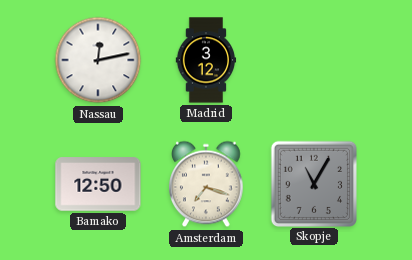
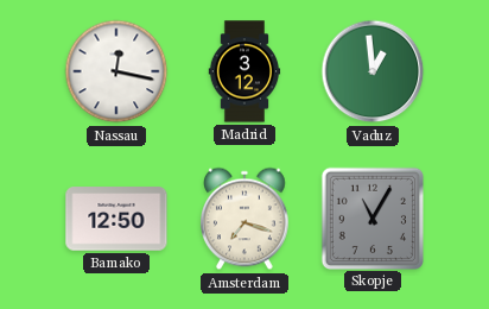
Nassau: 12:13 -> 12:17
Vaduz: none -> 12:59
